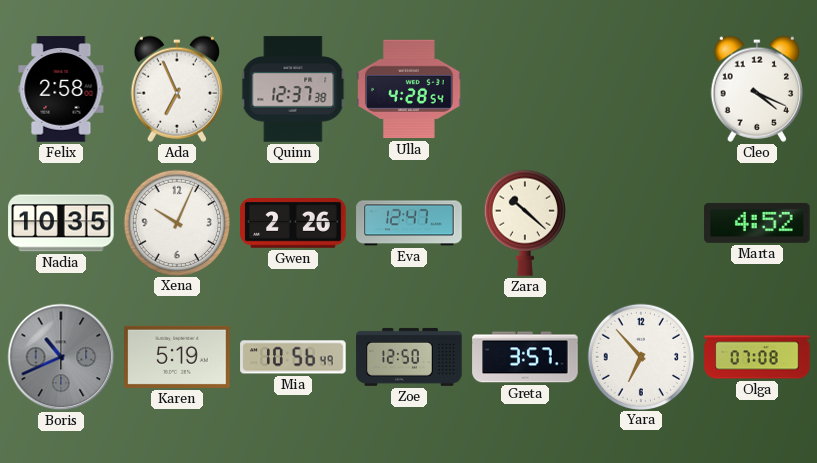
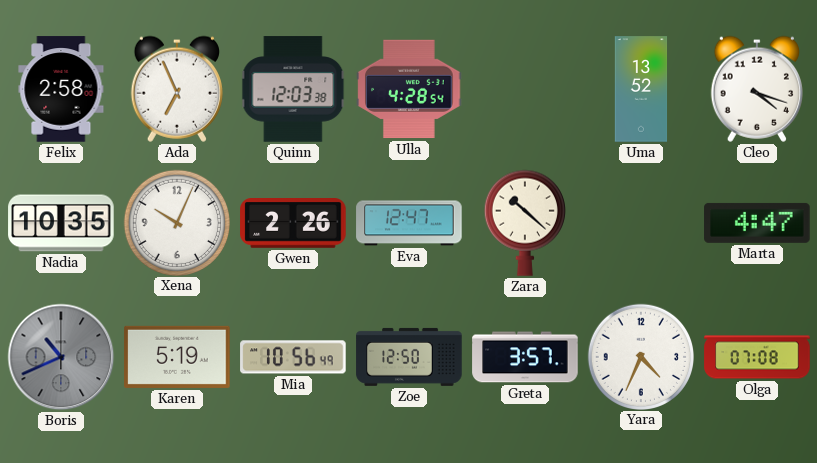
Quinn: 12:37 -> 12:03
Uma: none -> 13:52
Cleo: 4:19 -> 4:18
Marta: 4:52 -> 4:47
Yara: 6:53 -> 4:34
